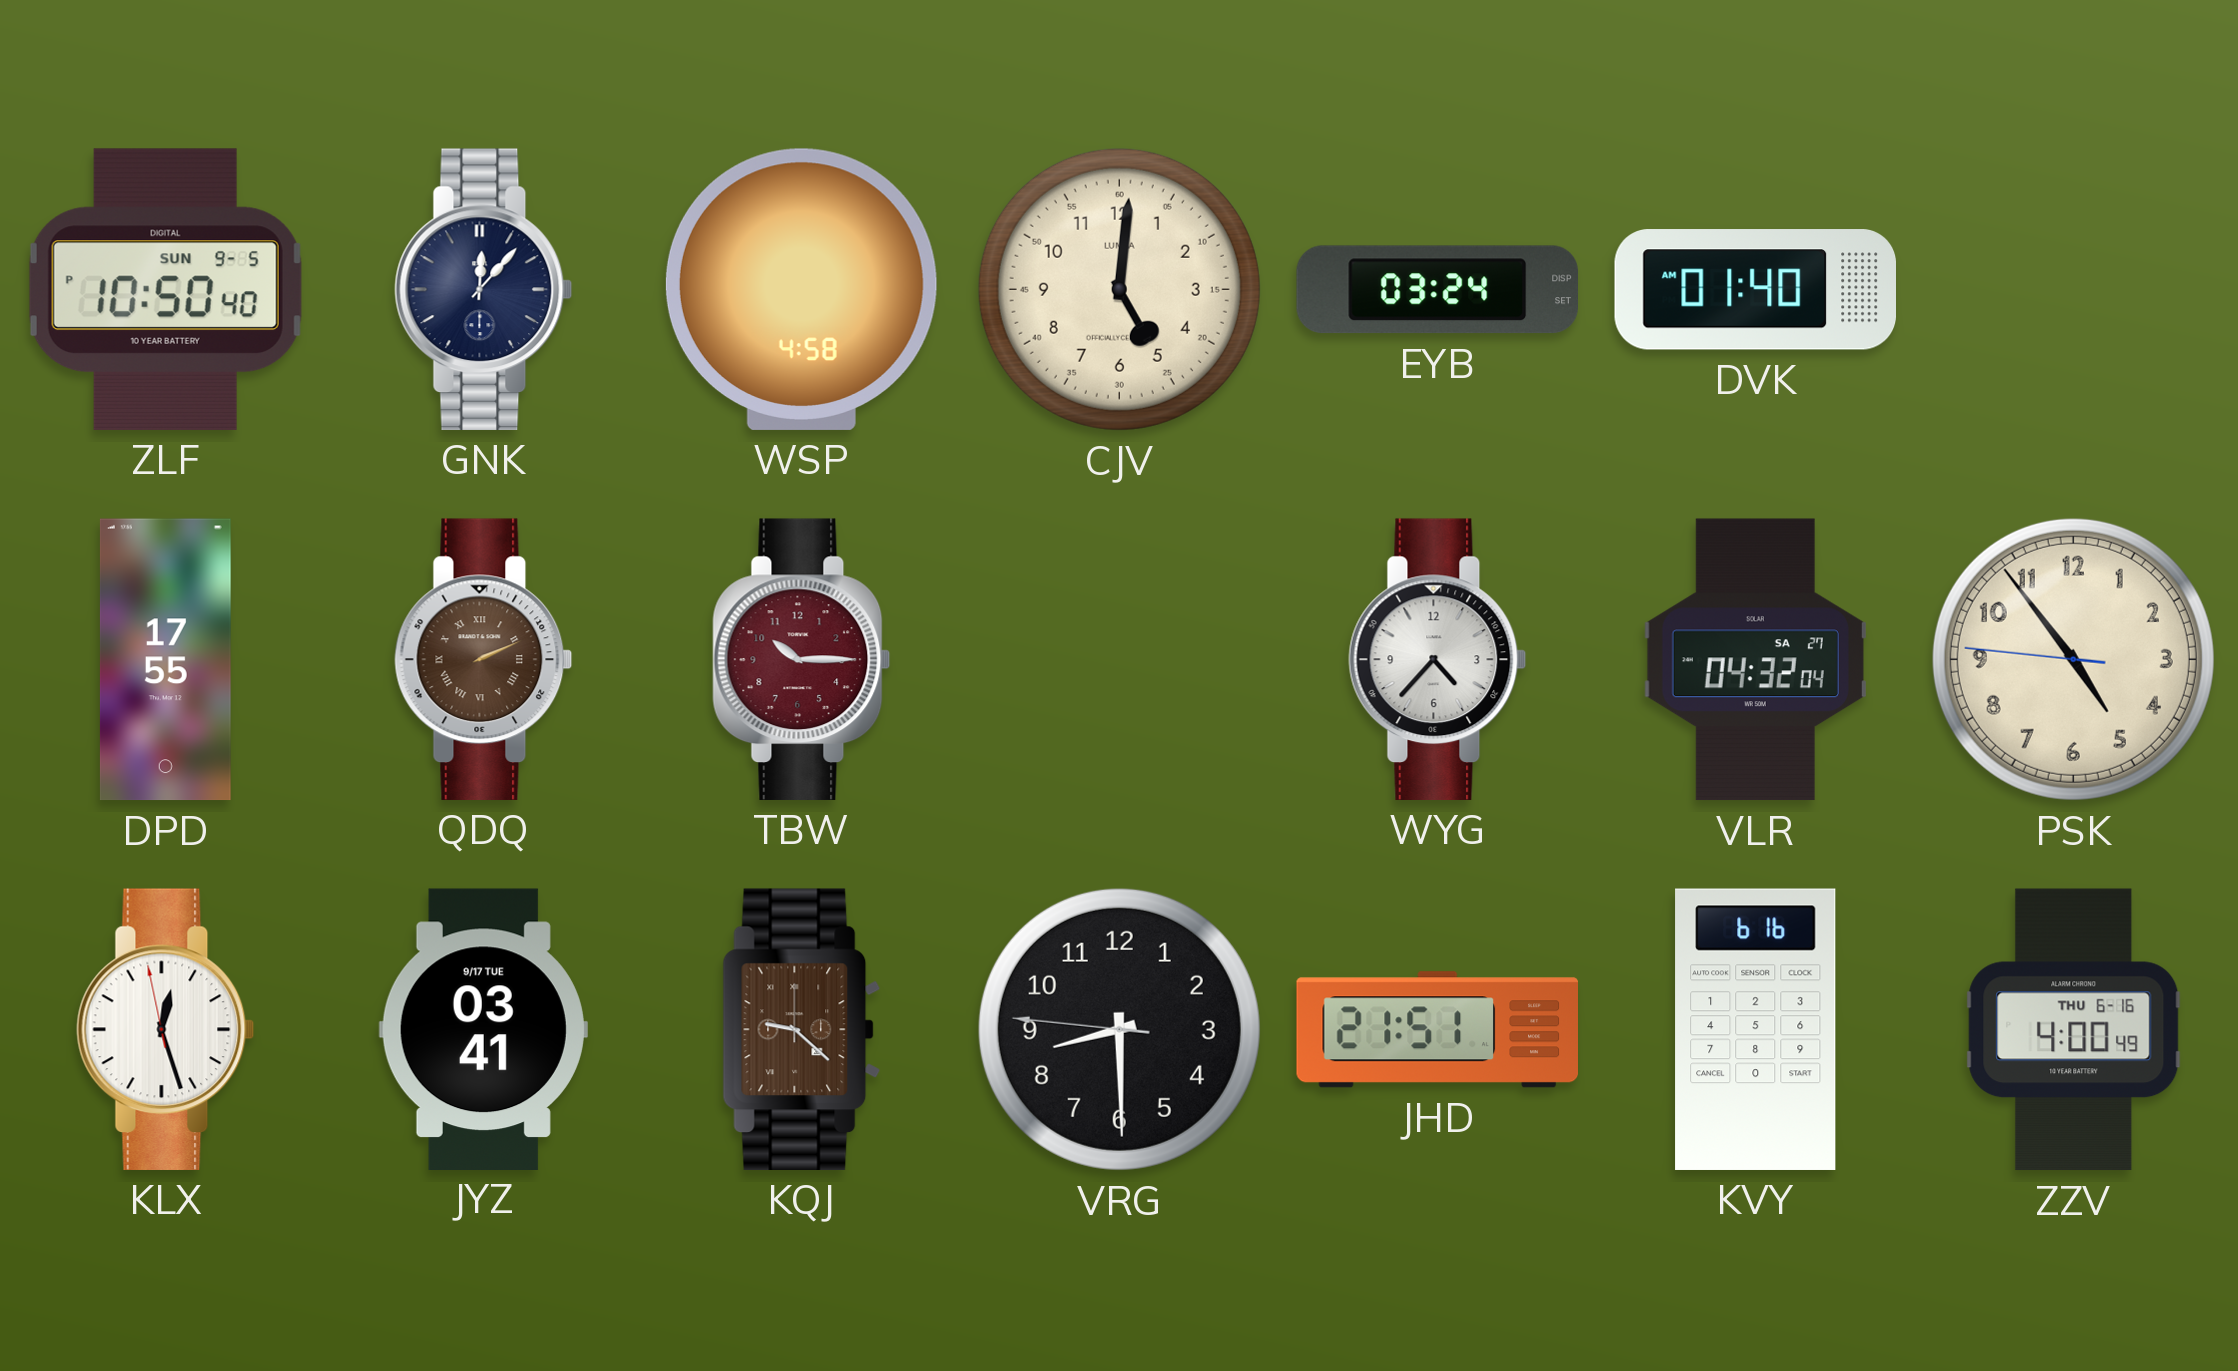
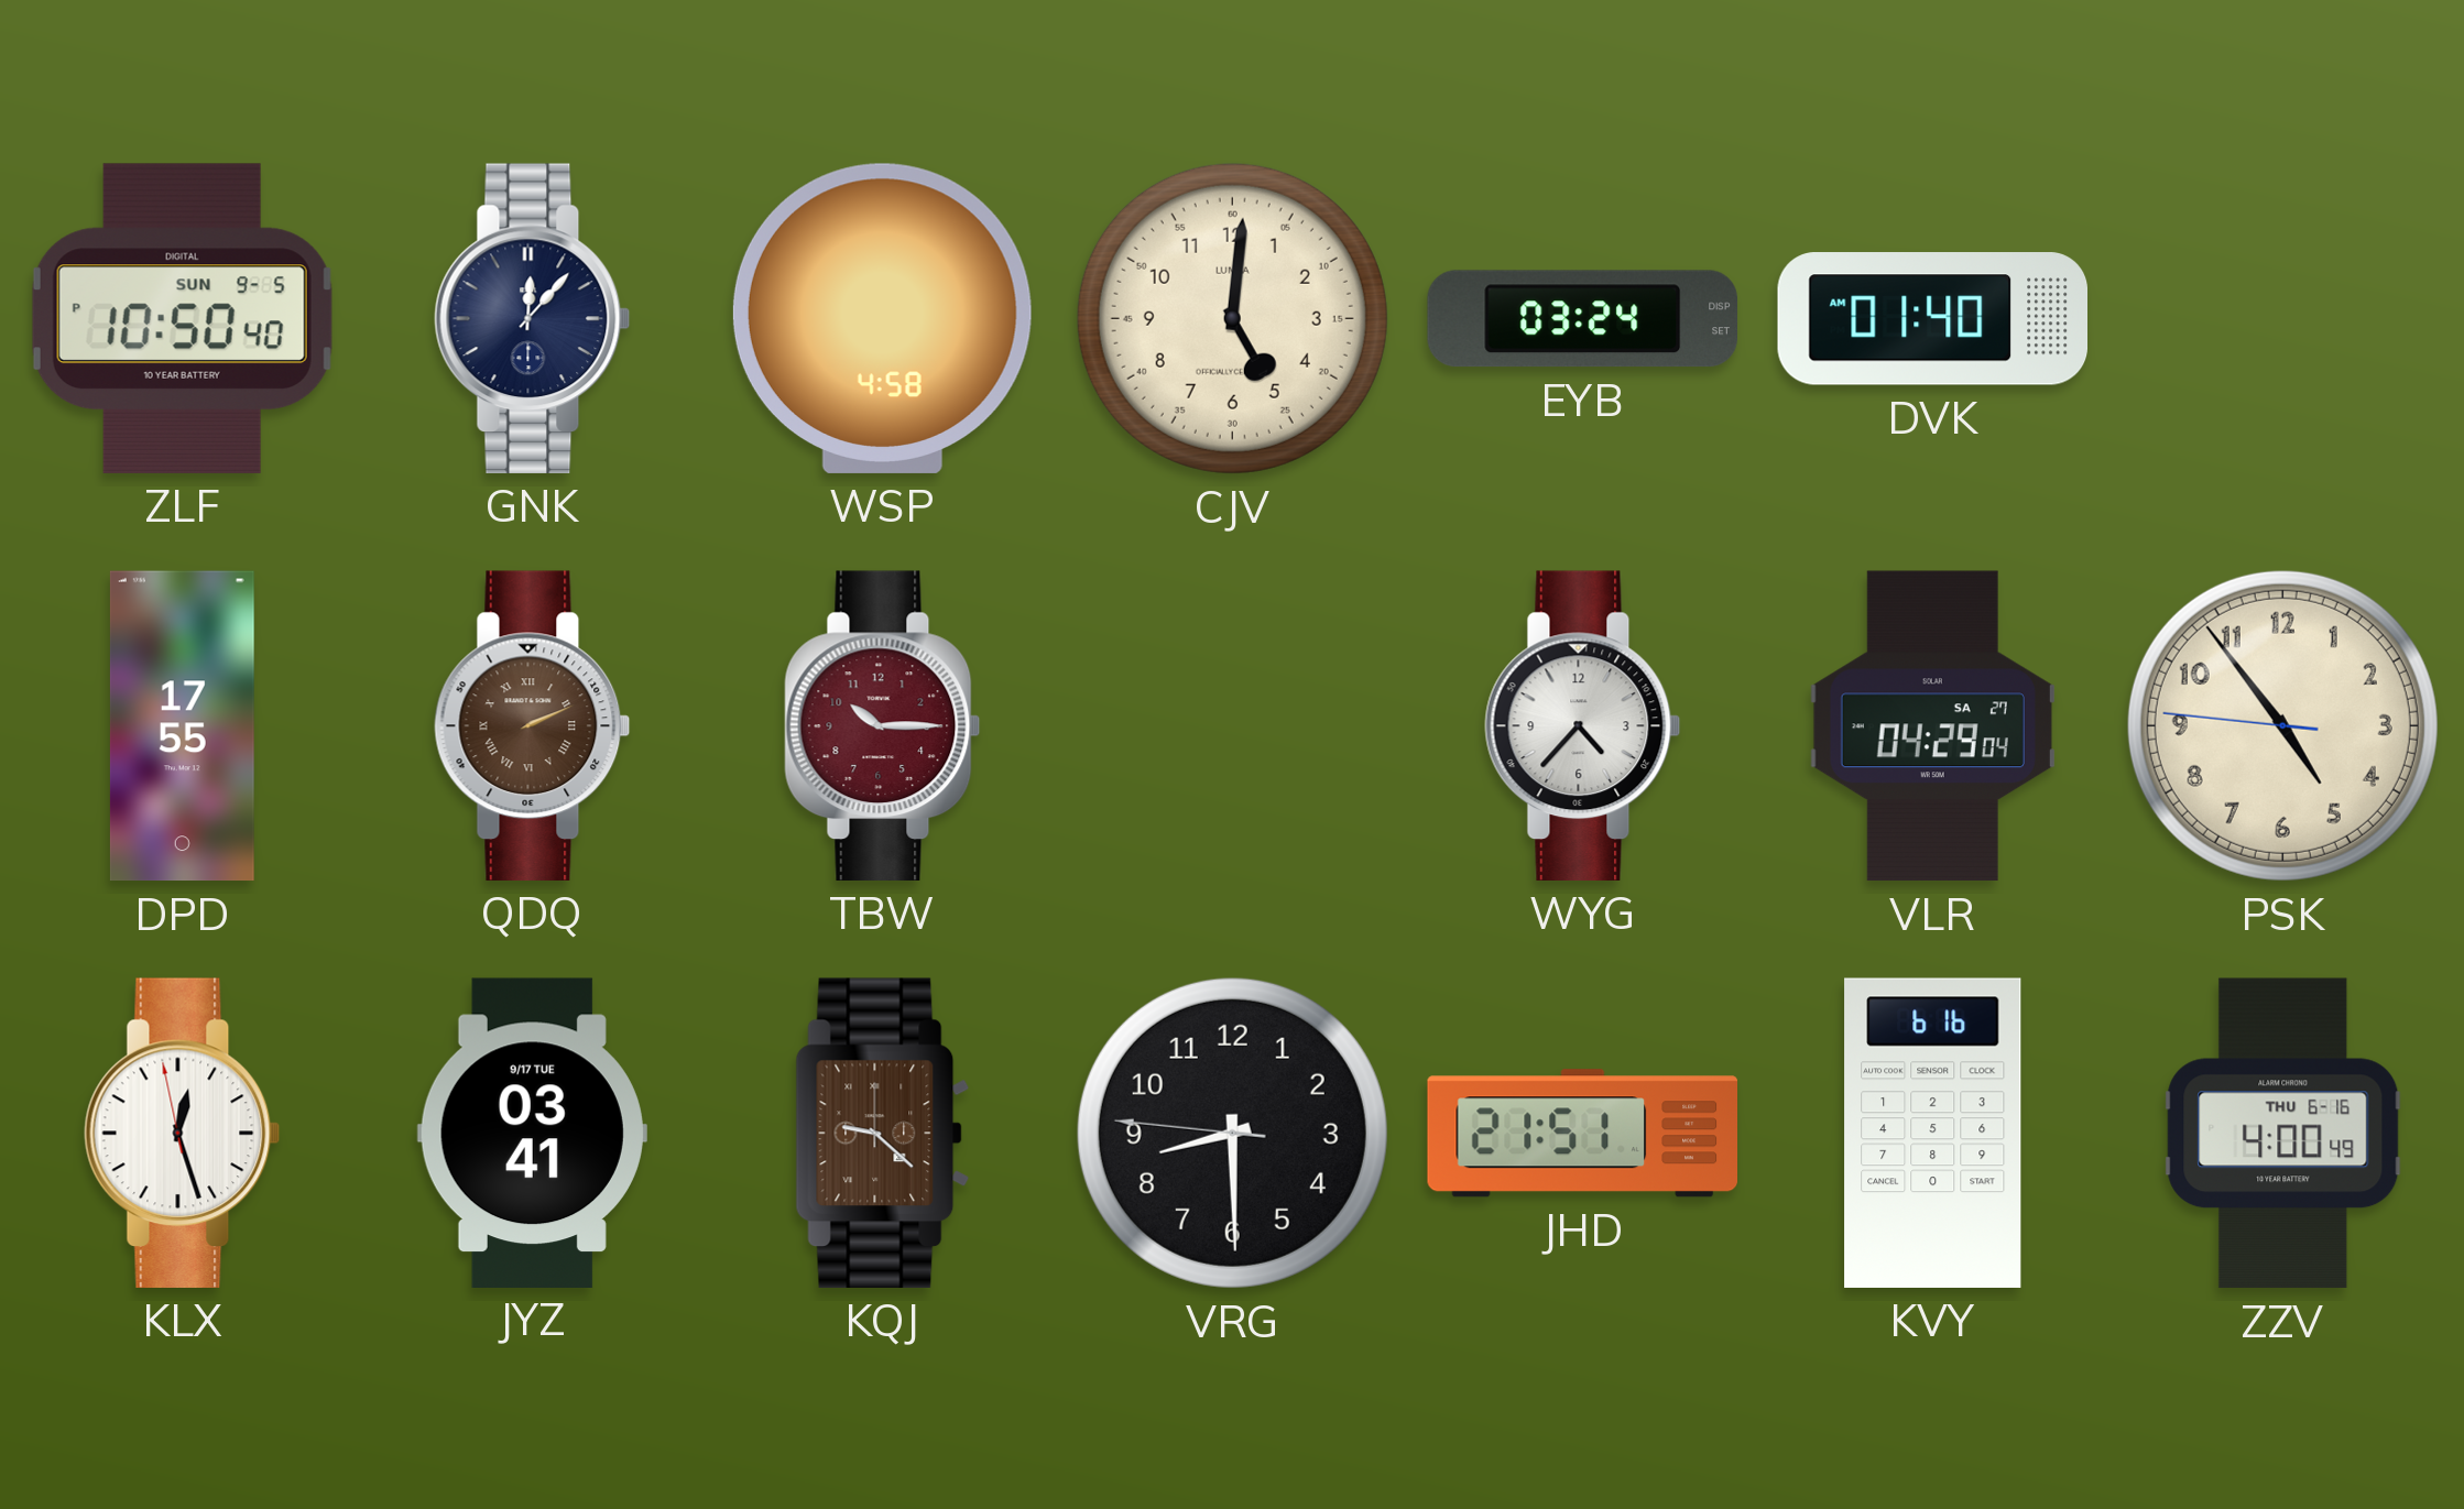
VLR: 04:32 -> 04:29
